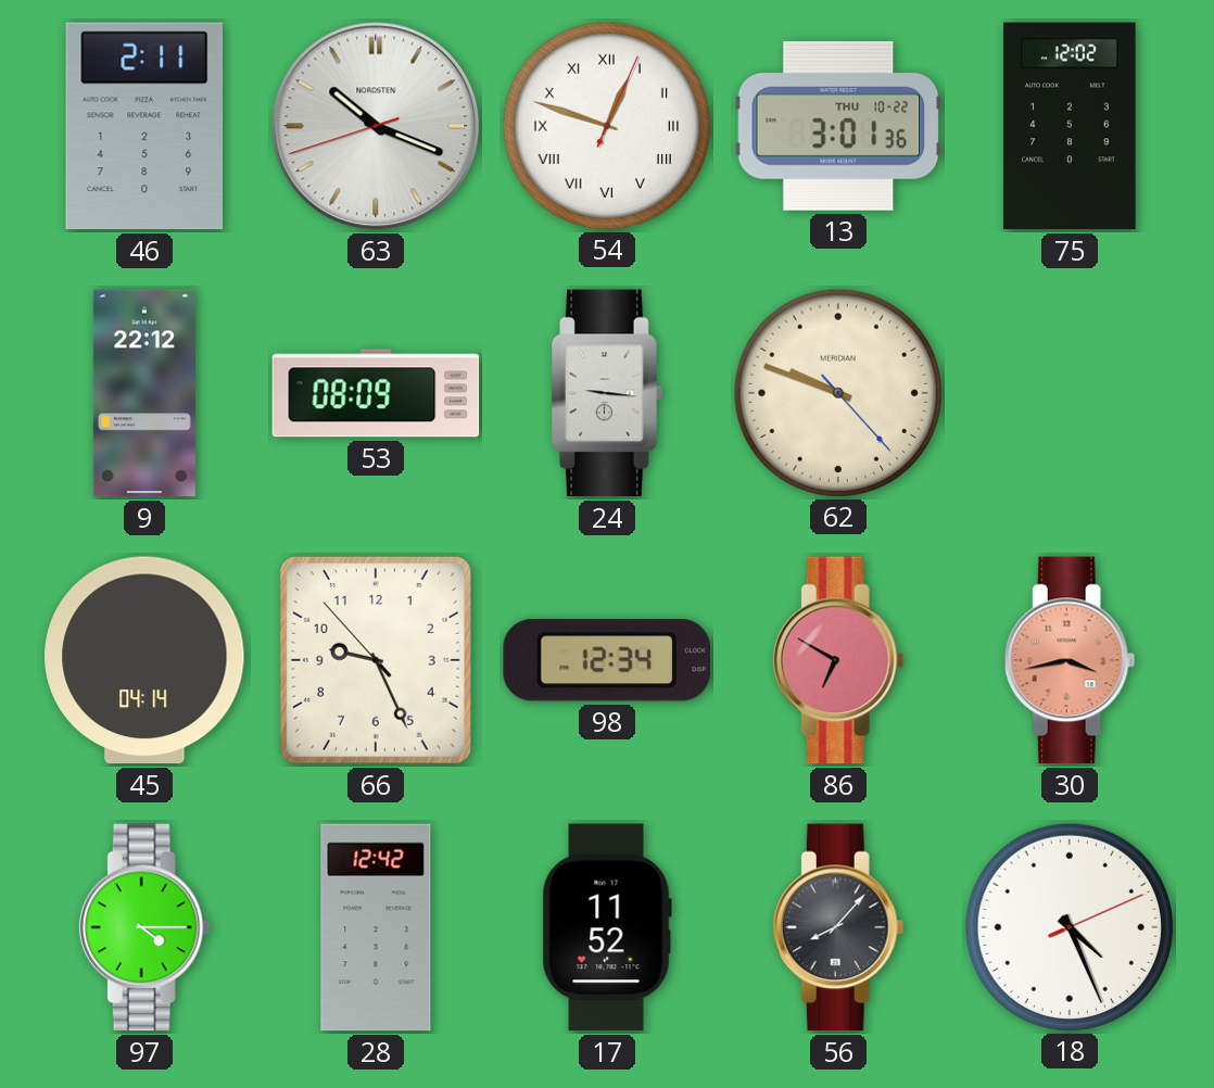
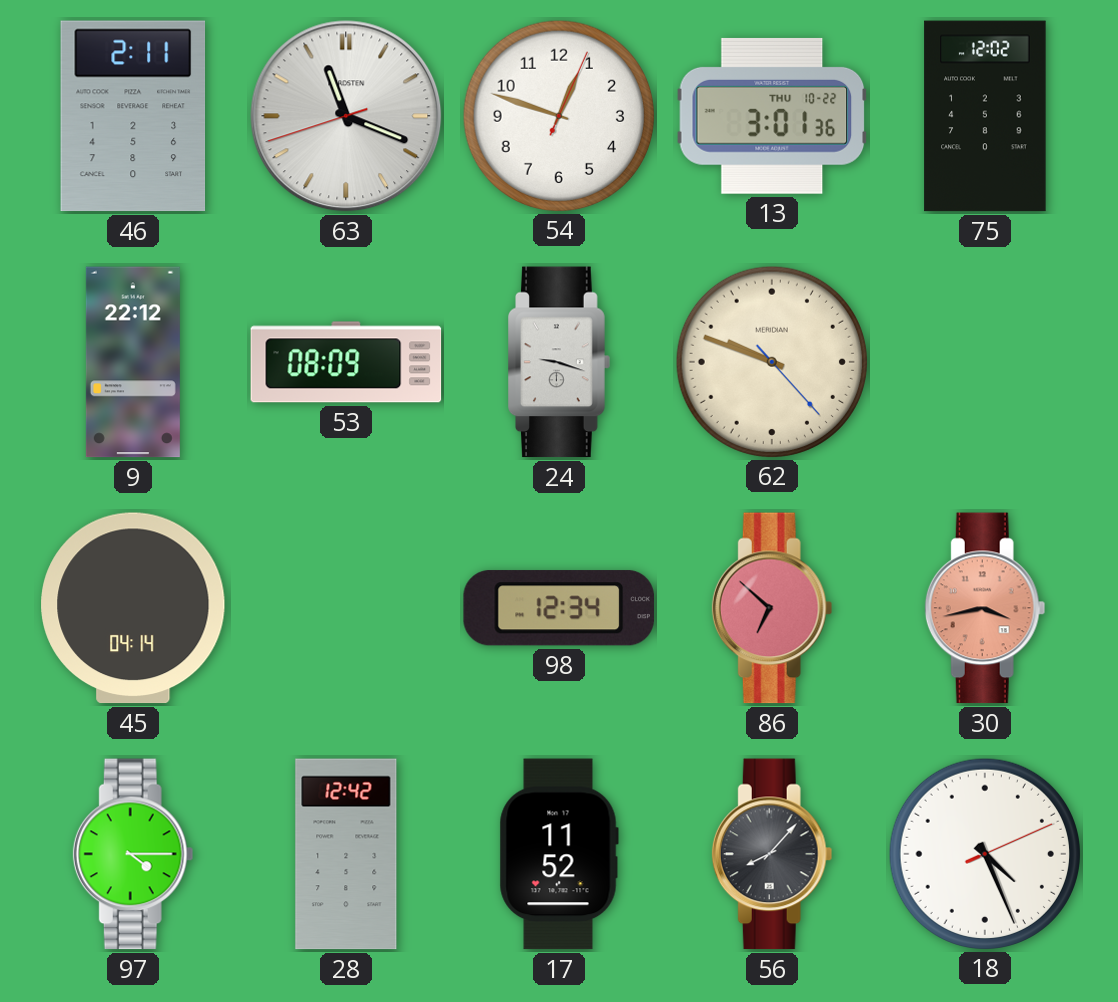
63: 10:18 -> 11:18
54 numerals: Roman -> Arabic
24: 9:16 -> 9:18
66: 9:25 -> none
86: 6:50 -> 6:52
